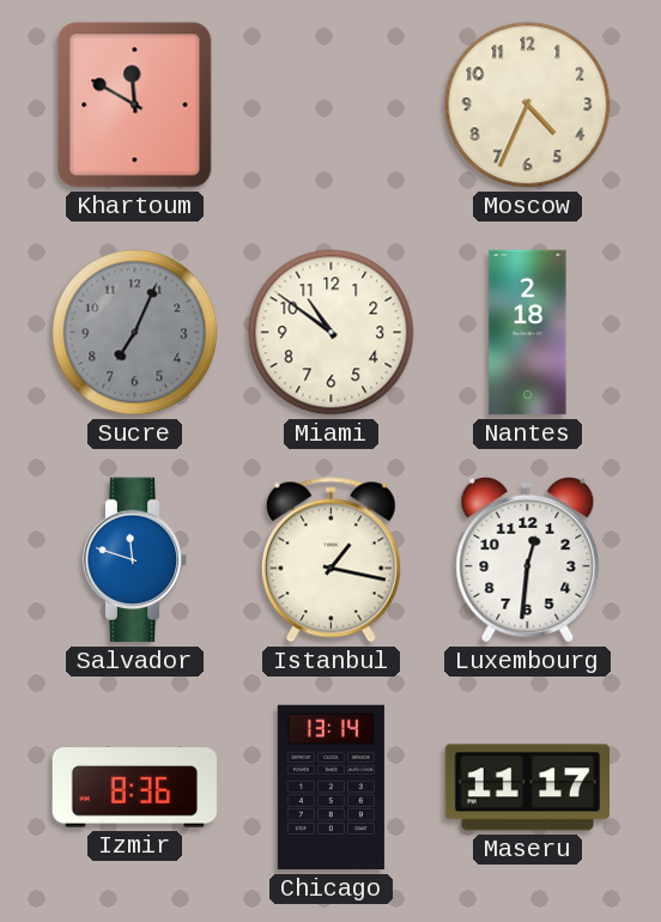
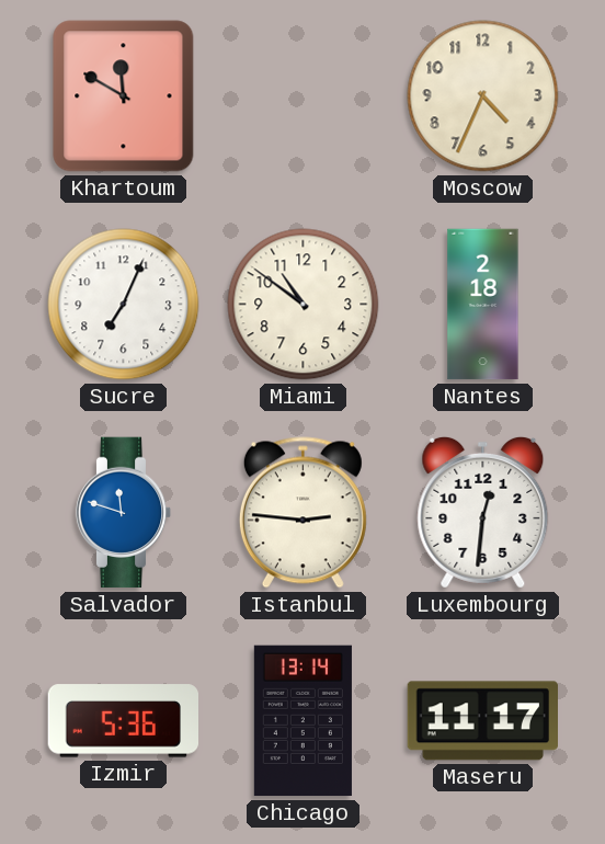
Sucre dial: grey -> white
Istanbul: 1:17 -> 2:46
Izmir: 8:36 -> 5:36
